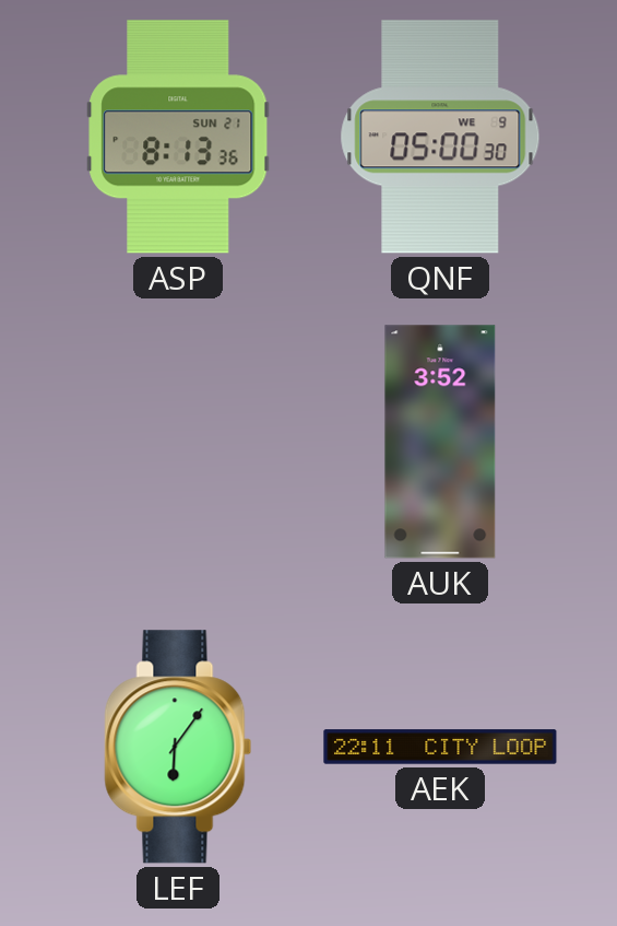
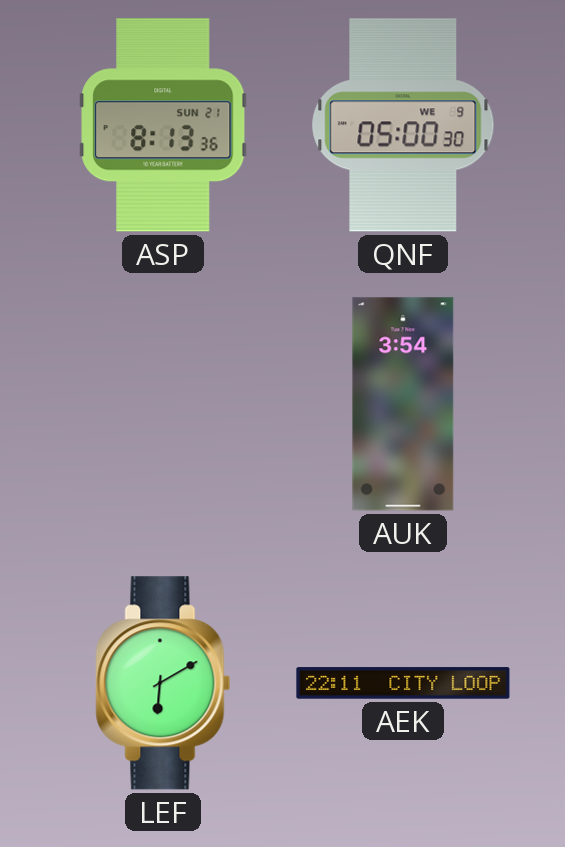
AUK: 3:52 -> 3:54
LEF: 6:06 -> 6:10
